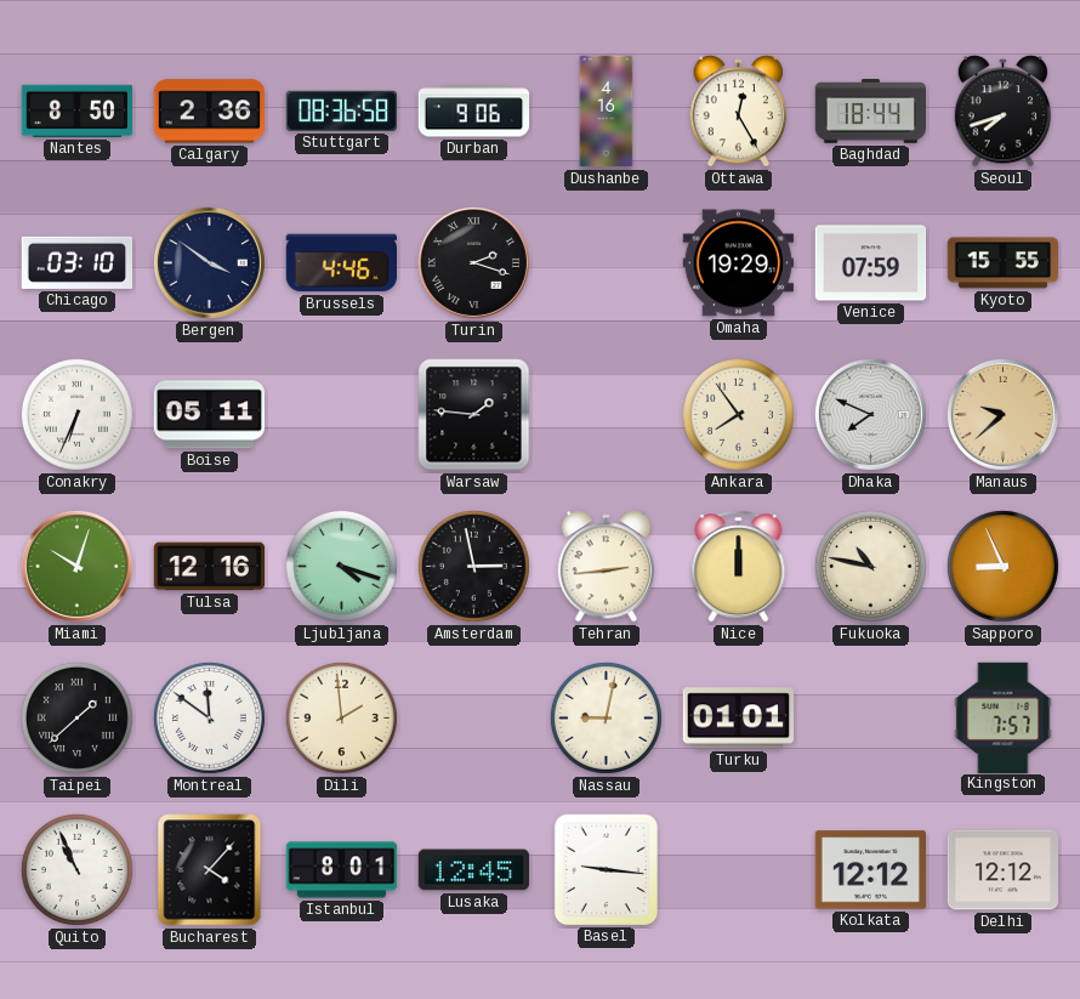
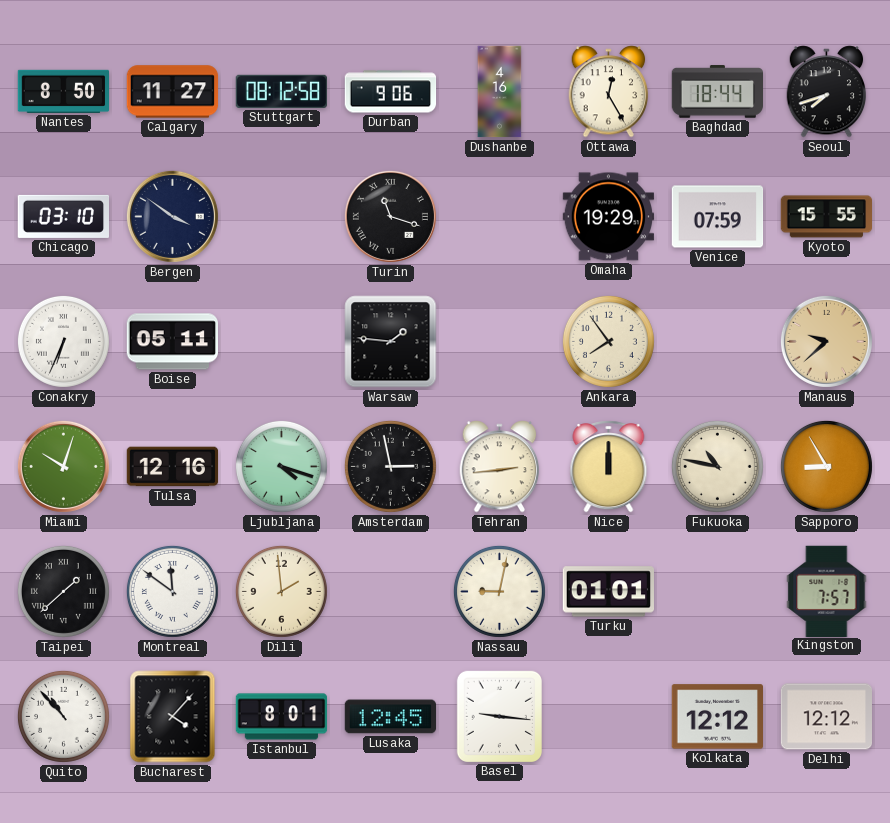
Calgary: 2:36 -> 11:27
Stuttgart: 08:36 -> 08:12
Brussels: 4:46 -> none
Turin: 2:18 -> 11:18
Dhaka: 7:49 -> none
Sapporo: 8:56 -> 8:55
Quito: 10:56 -> 10:53
